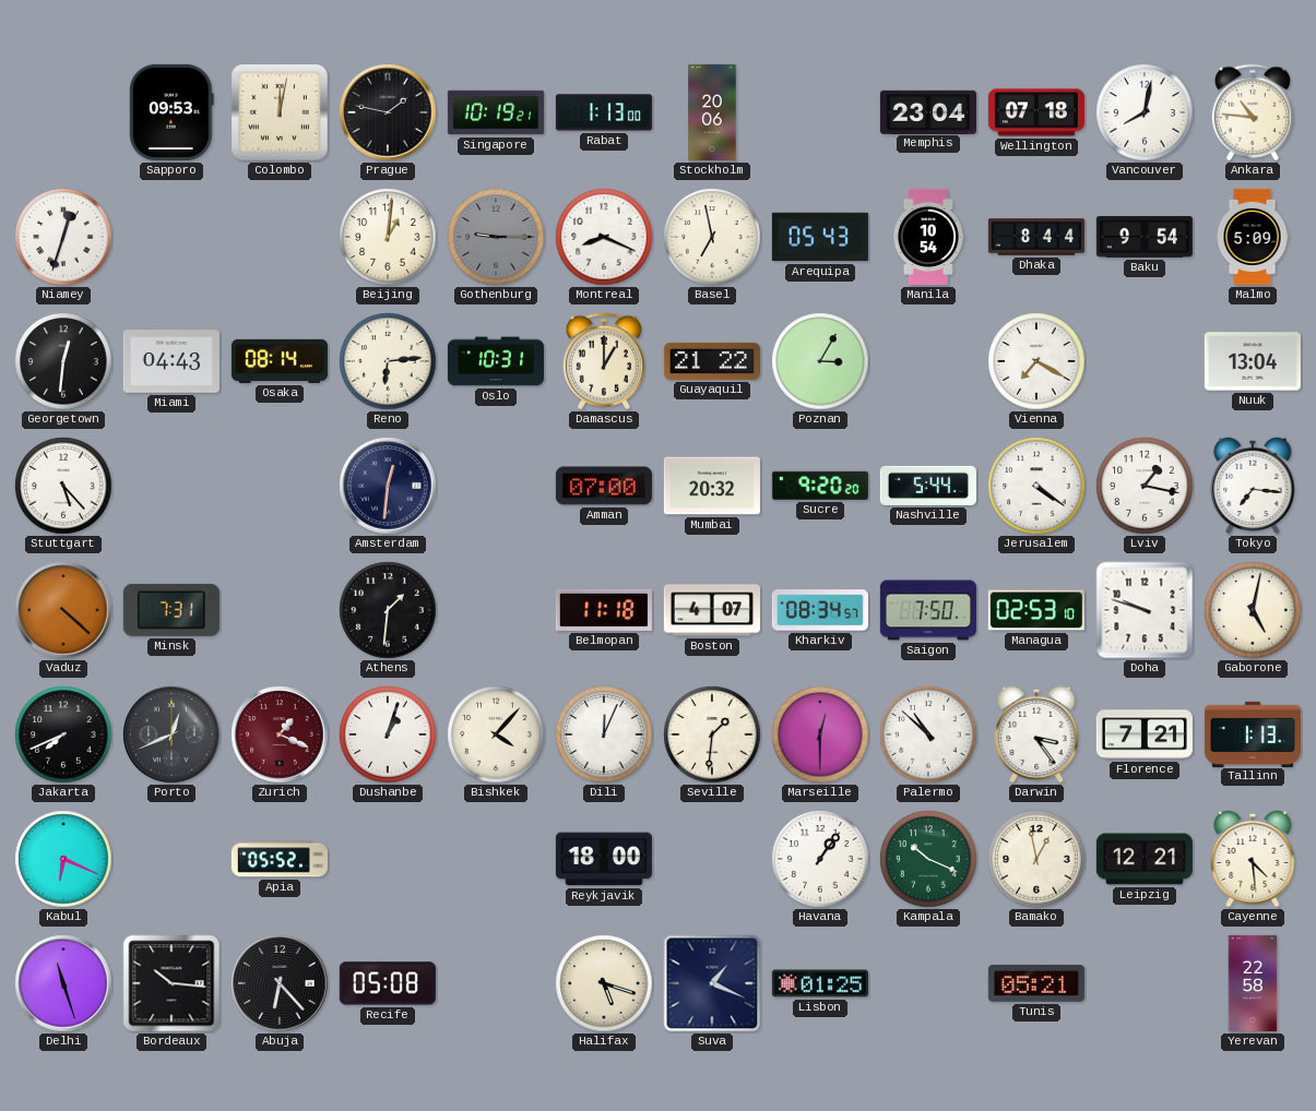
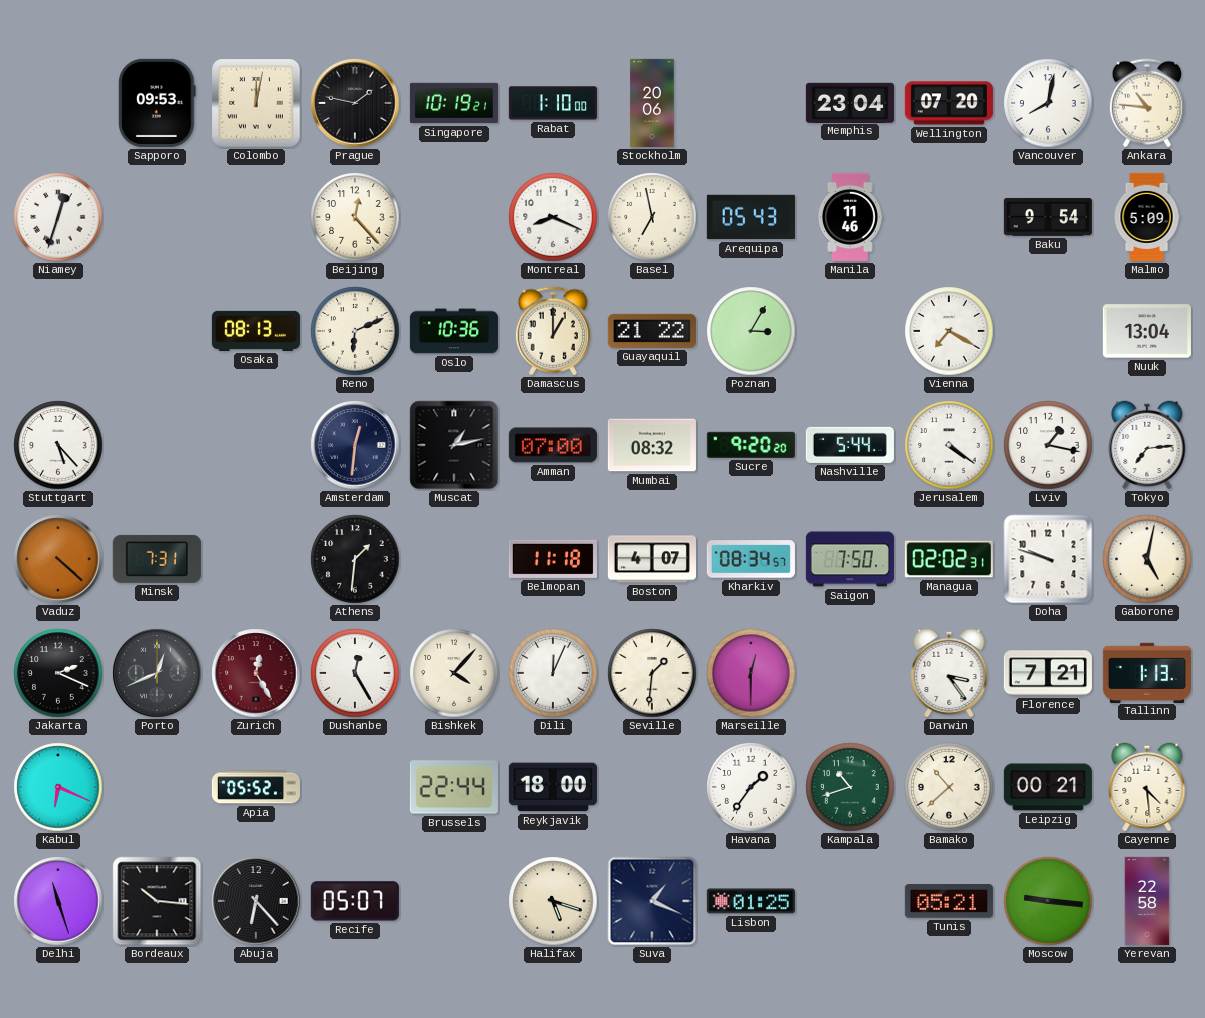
Rabat: 1:13 -> 1:10
Wellington: 07:18 -> 07:20
Beijing: 1:01 -> 12:23
Gothenburg: 9:15 -> none
Manila: 10:54 -> 11:46
Dhaka: 8:44 -> none
Georgetown: 12:31 -> none
Miami: 04:43 -> none
Osaka: 08:14 -> 08:13
Reno: 6:14 -> 6:11
Oslo: 10:31 -> 10:36
Muscat: none -> 1:13
Mumbai: 20:32 -> 08:32
Tokyo: 7:16 -> 7:14
Managua: 02:53 -> 02:02
Jakarta: 7:41 -> 2:19
Zurich: 1:19 -> 12:25
Dushanbe: 1:03 -> 12:25
Palermo: 10:52 -> none
Brussels: none -> 22:44
Havana: 1:06 -> 1:36
Kampala: 10:19 -> 10:42
Bamako: 12:58 -> 10:38
Leipzig: 12:21 -> 00:21
Recife: 05:08 -> 05:07
Moscow: none -> 9:16
